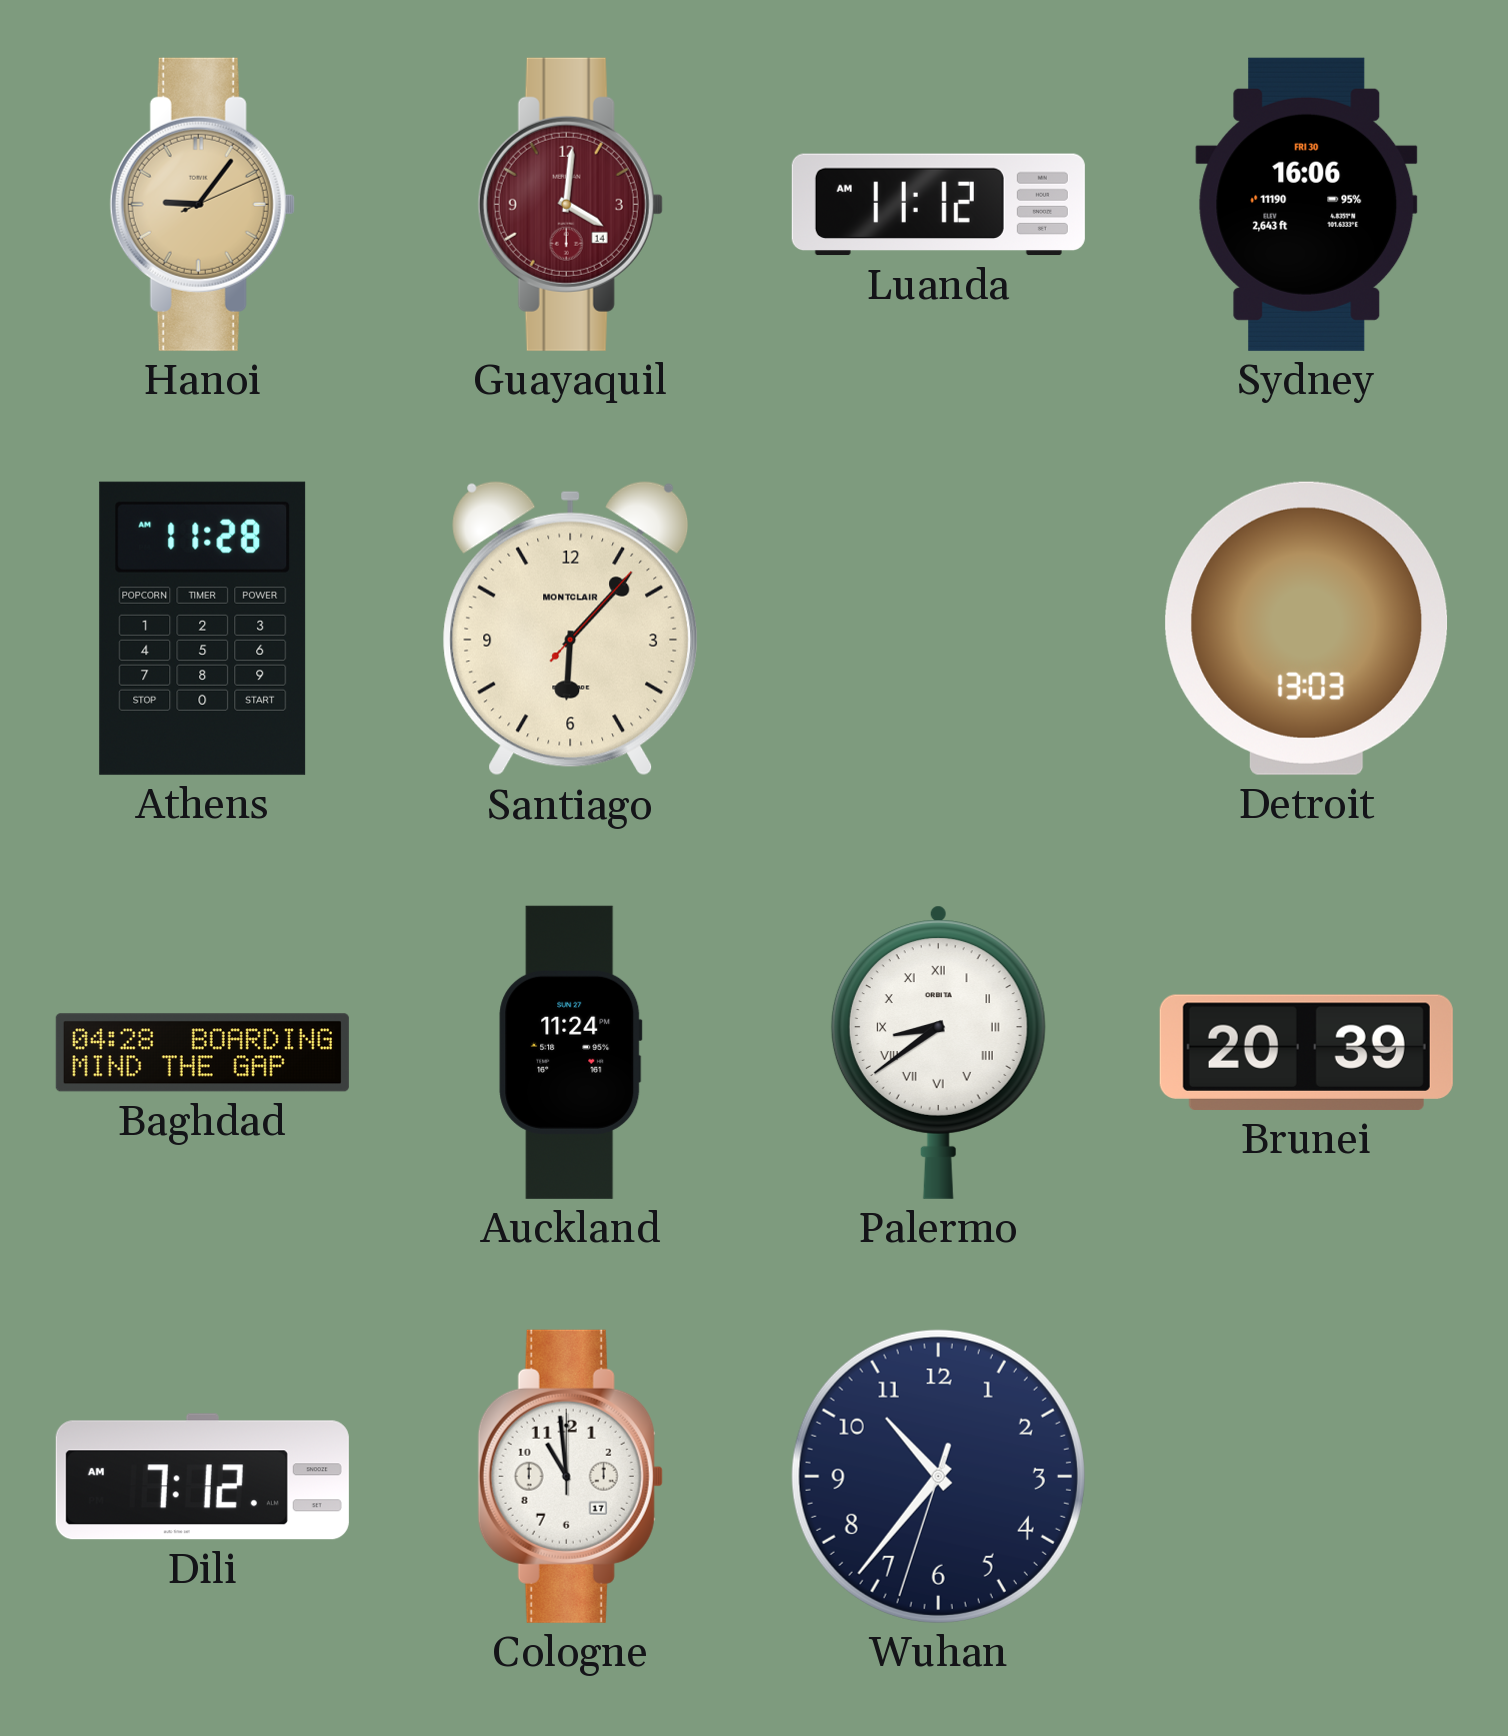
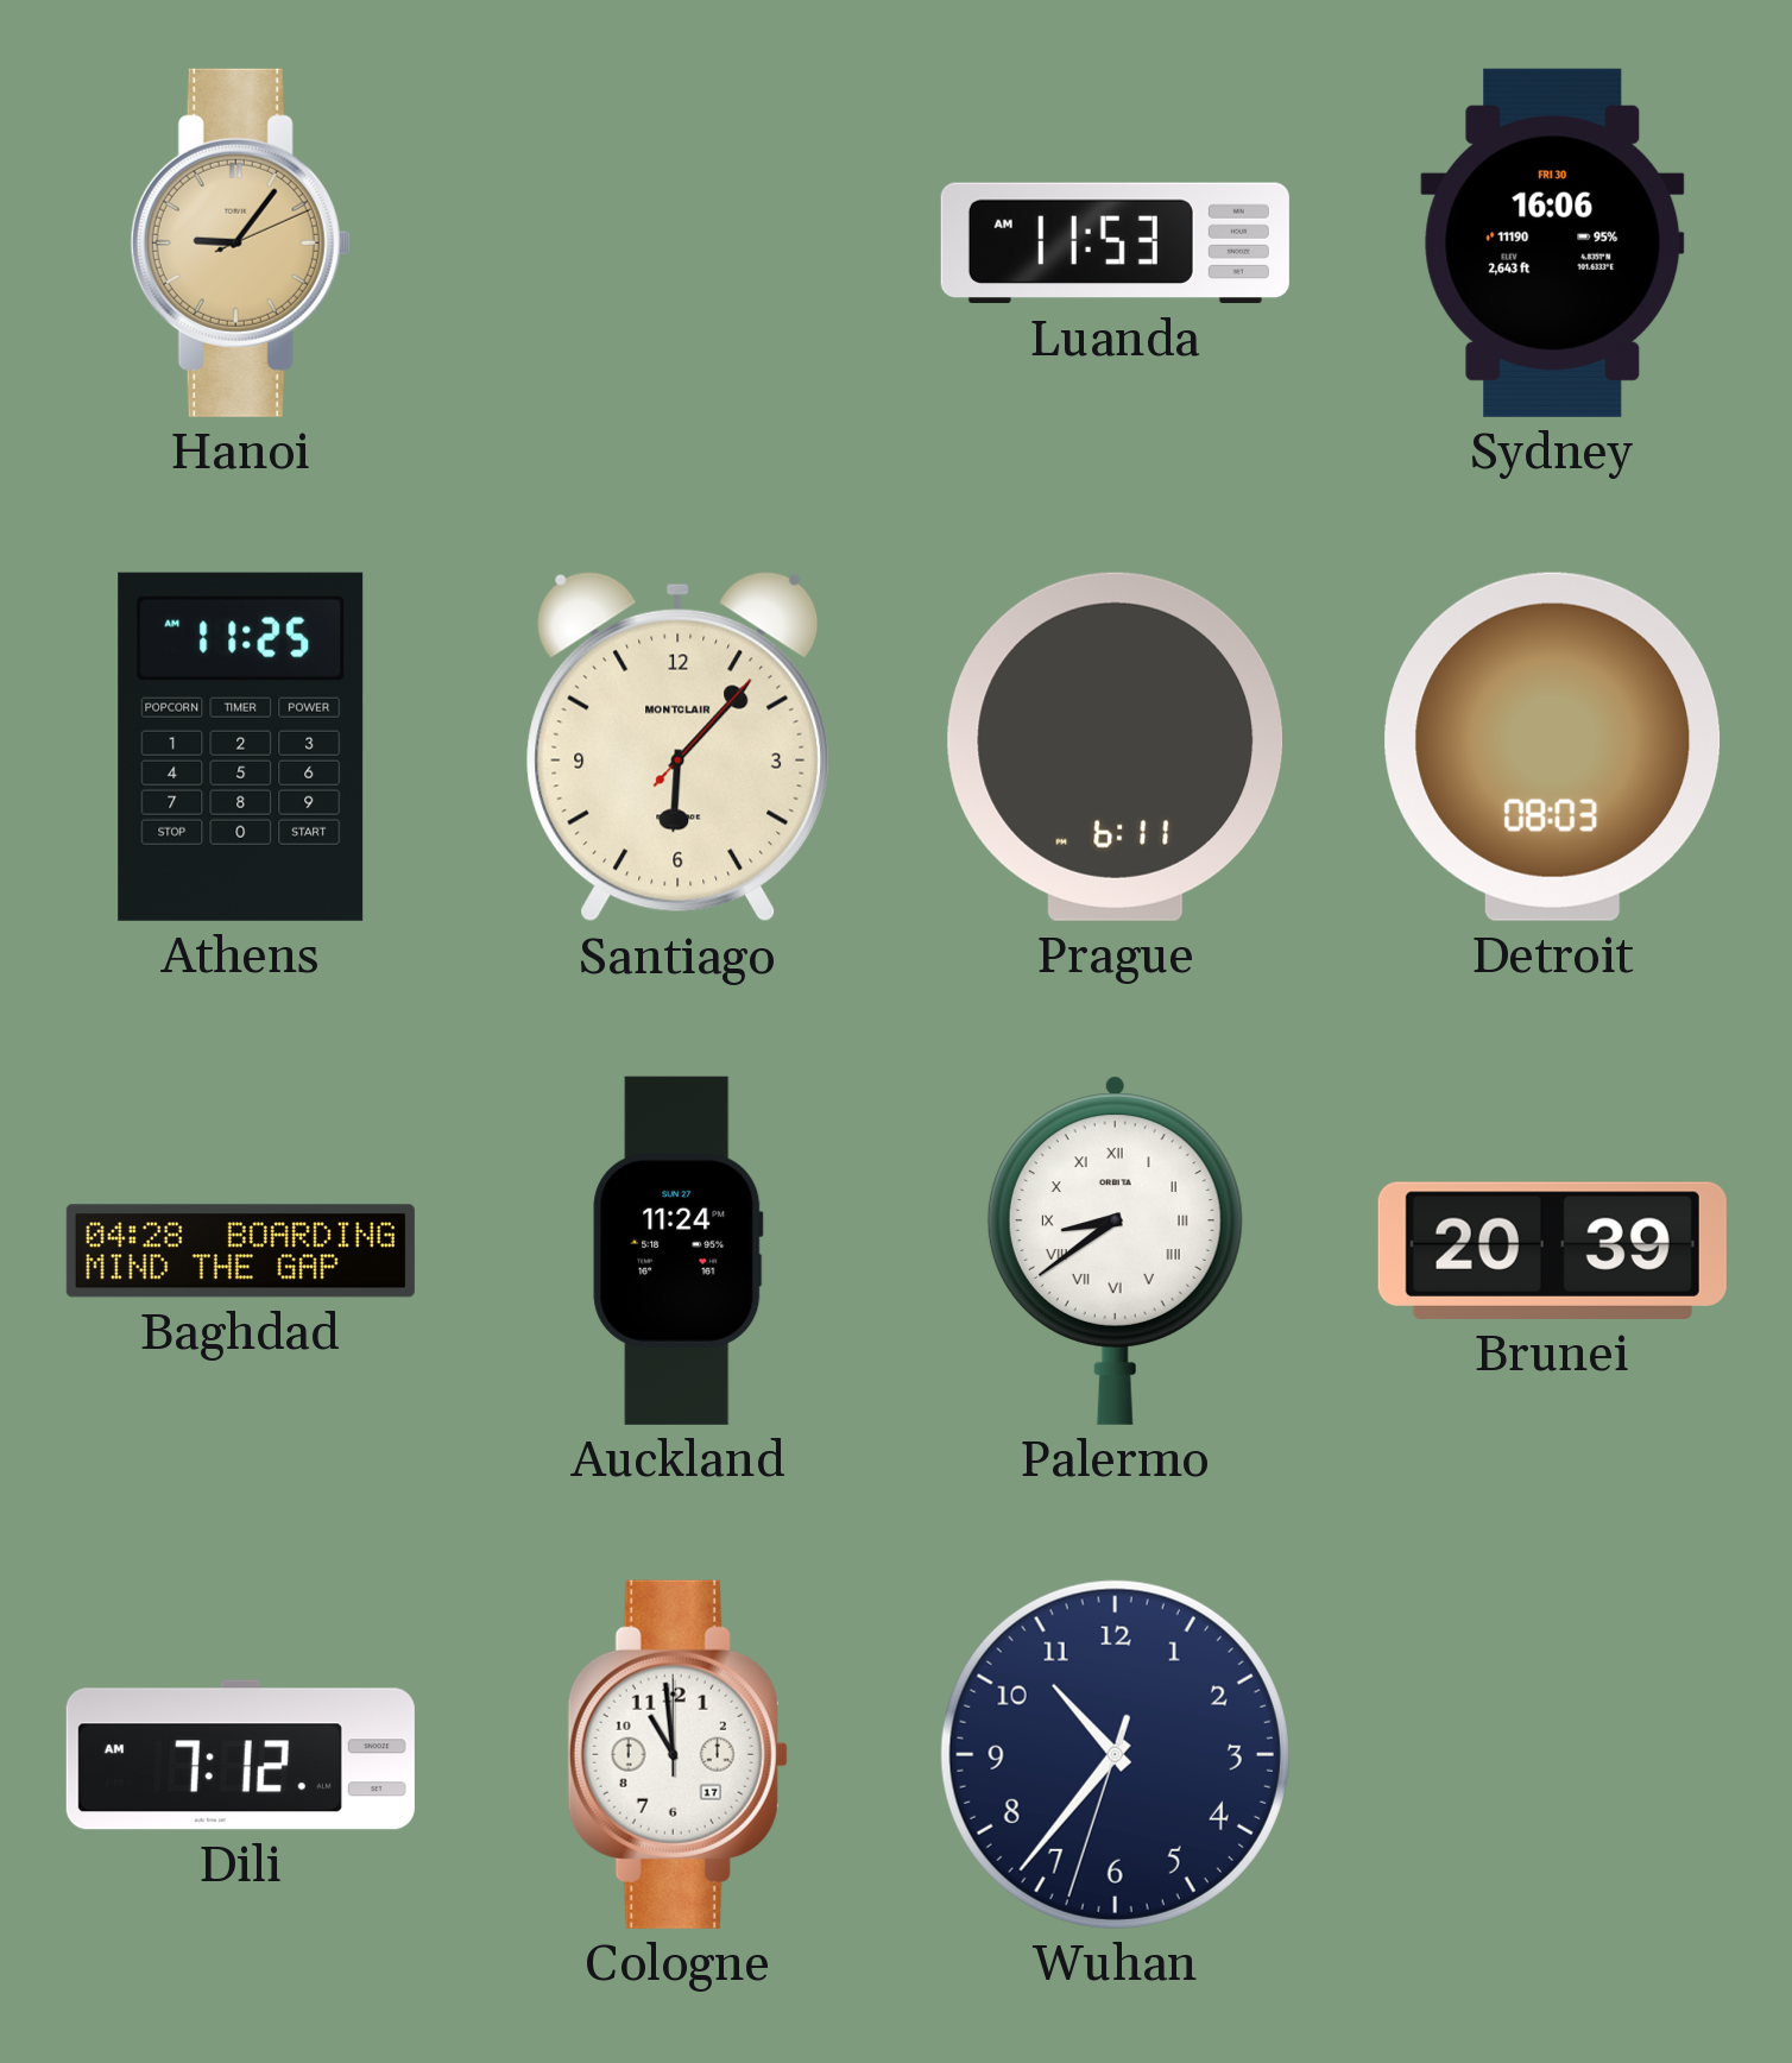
Guayaquil: 4:01 -> none
Luanda: 11:12 -> 11:53
Athens: 11:28 -> 11:25
Prague: none -> 6:11
Detroit: 13:03 -> 08:03
